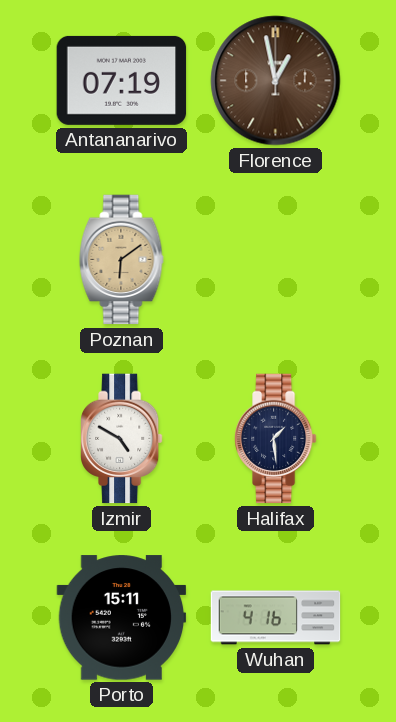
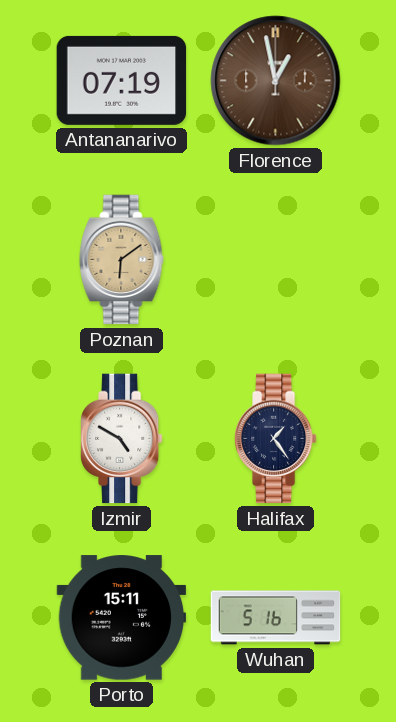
Halifax: 1:29 -> 1:24
Wuhan: 4:16 -> 5:16
